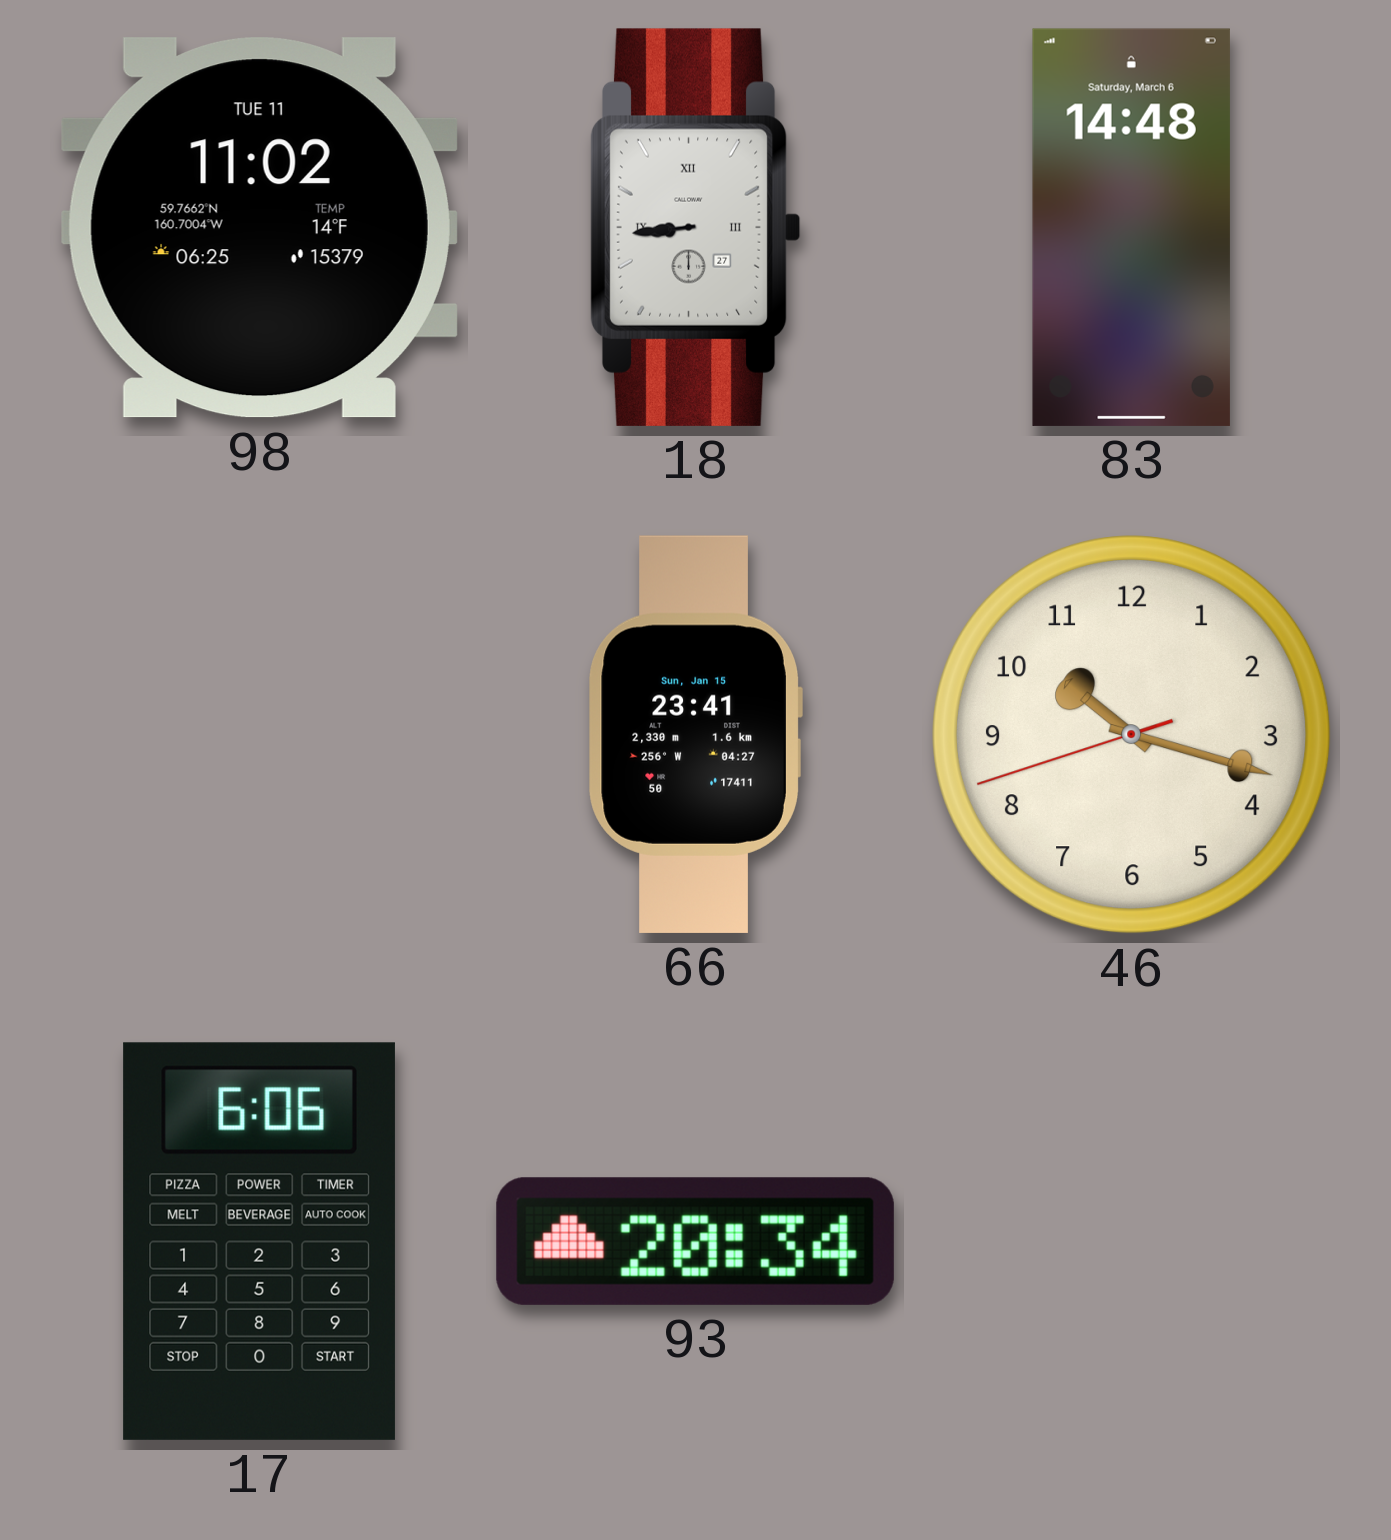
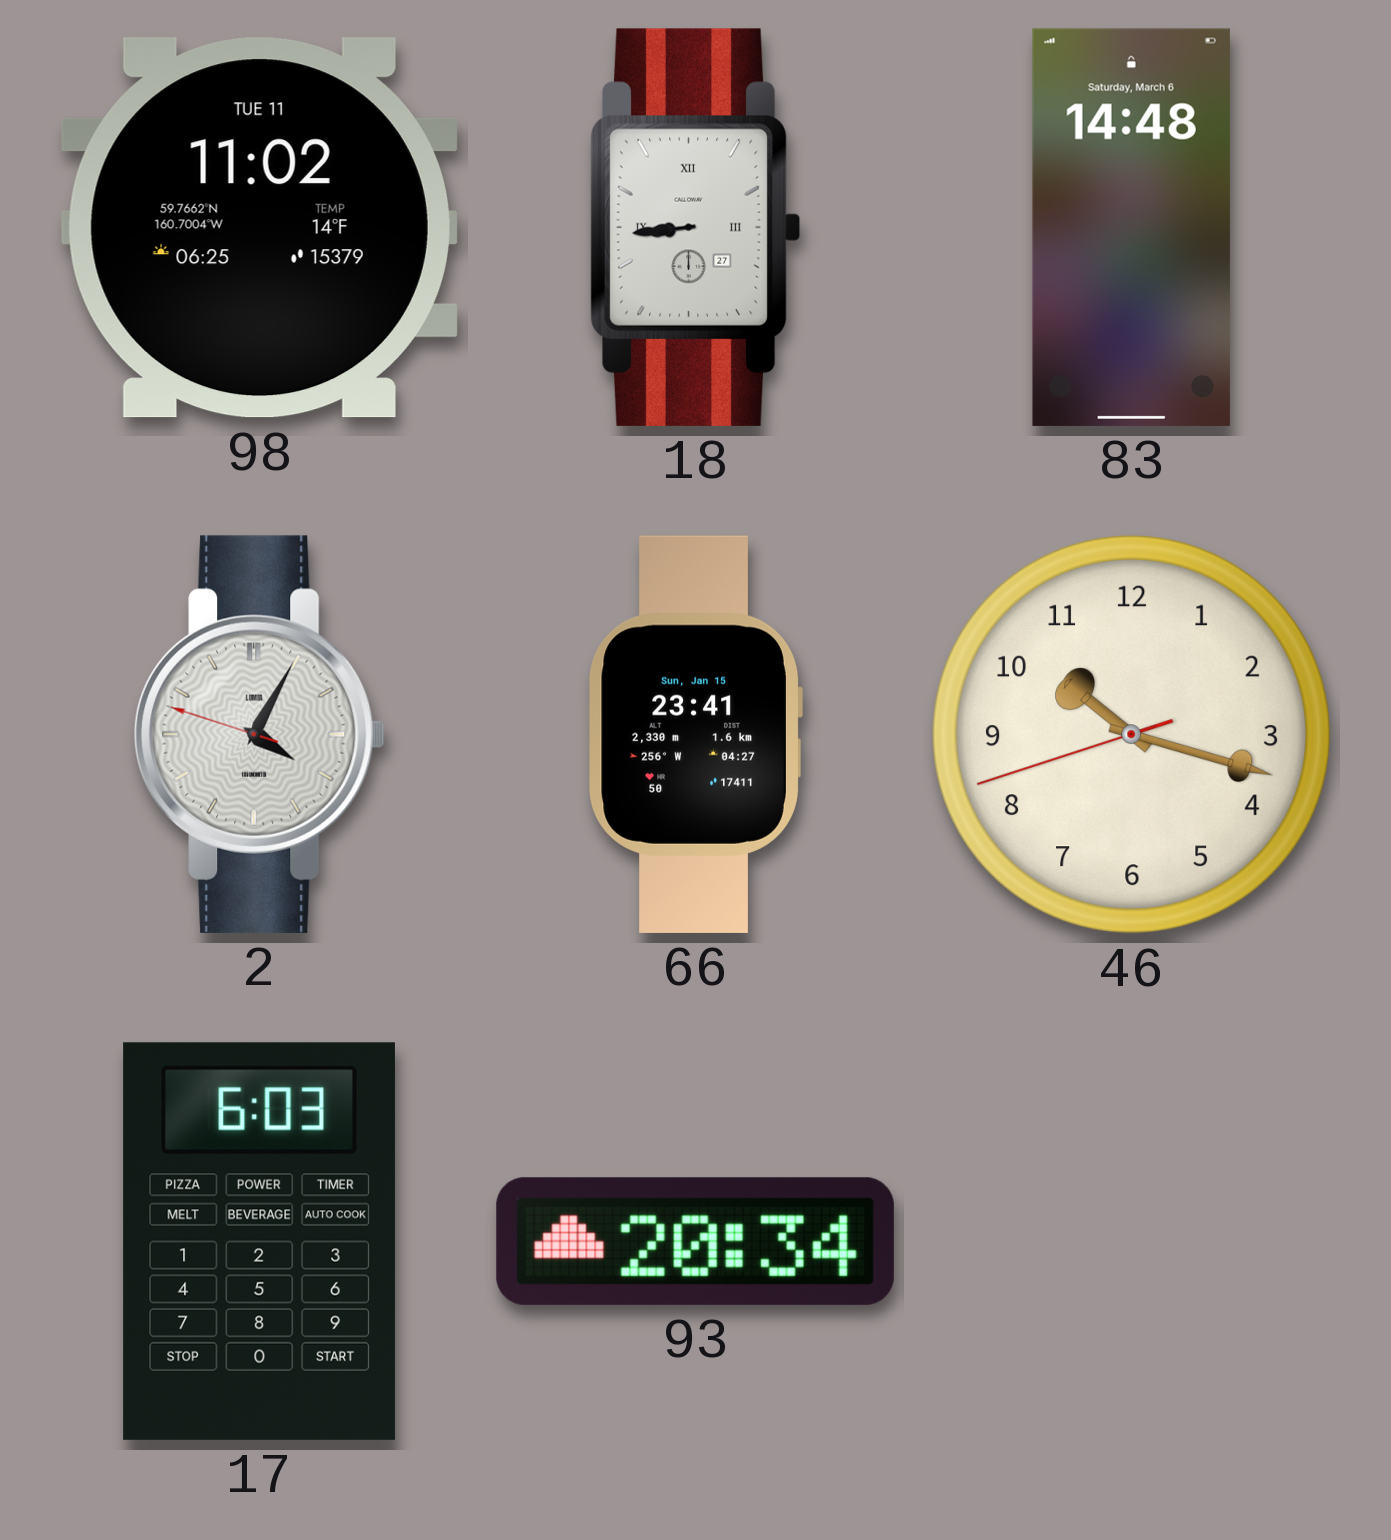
2: none -> 4:04
17: 6:06 -> 6:03
